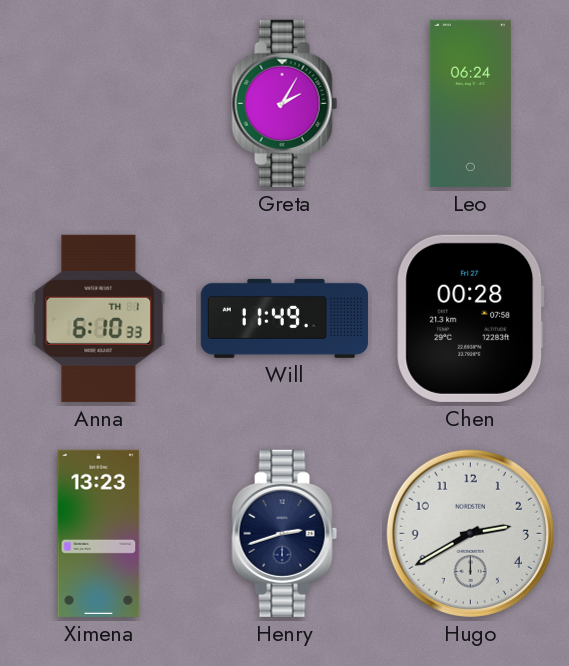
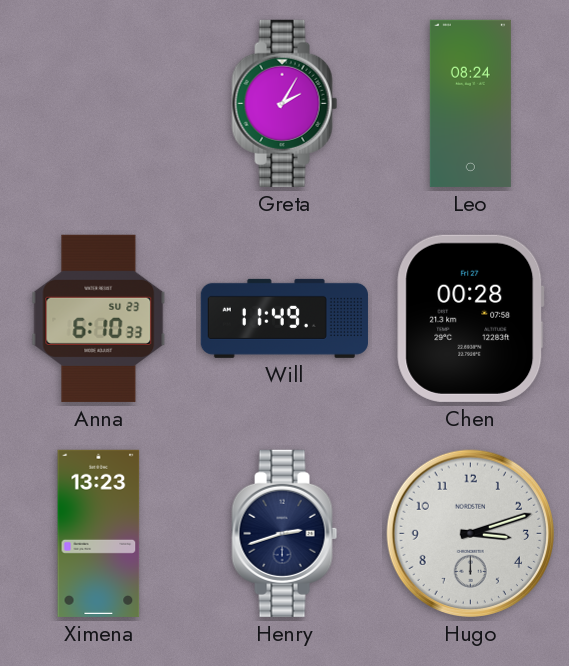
Leo: 06:24 -> 08:24
Anna date: TH 1 -> SU 23
Hugo: 2:40 -> 3:12
